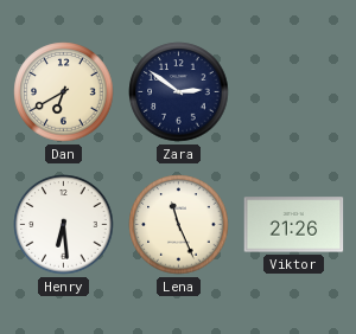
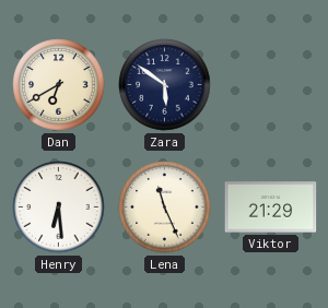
Zara: 2:51 -> 5:51
Viktor: 21:26 -> 21:29
